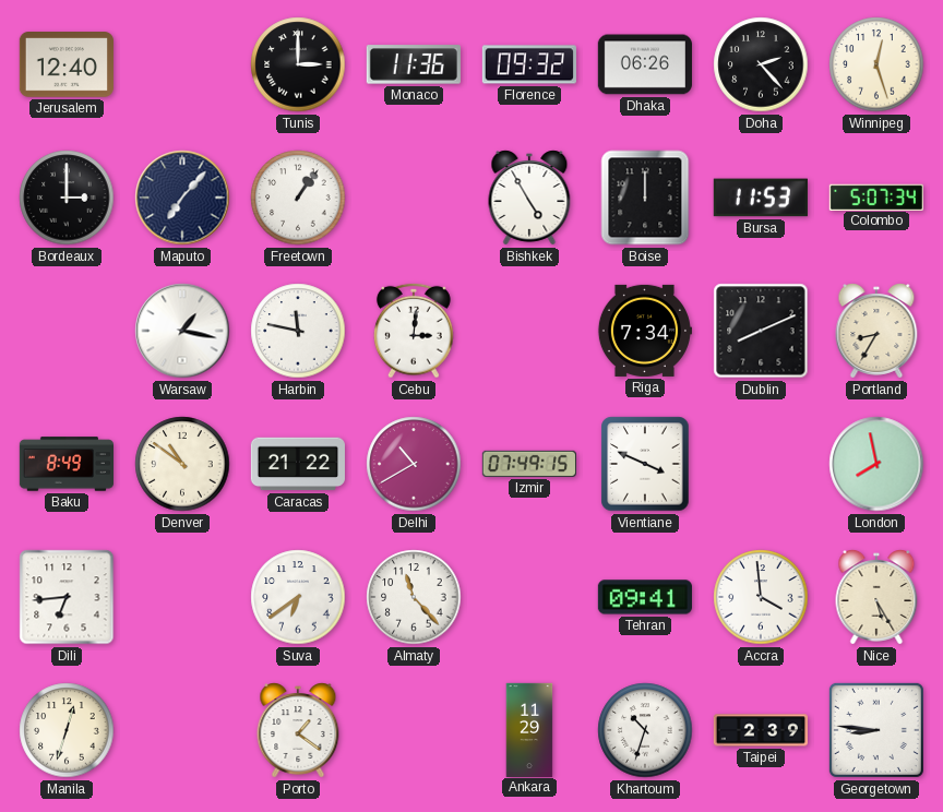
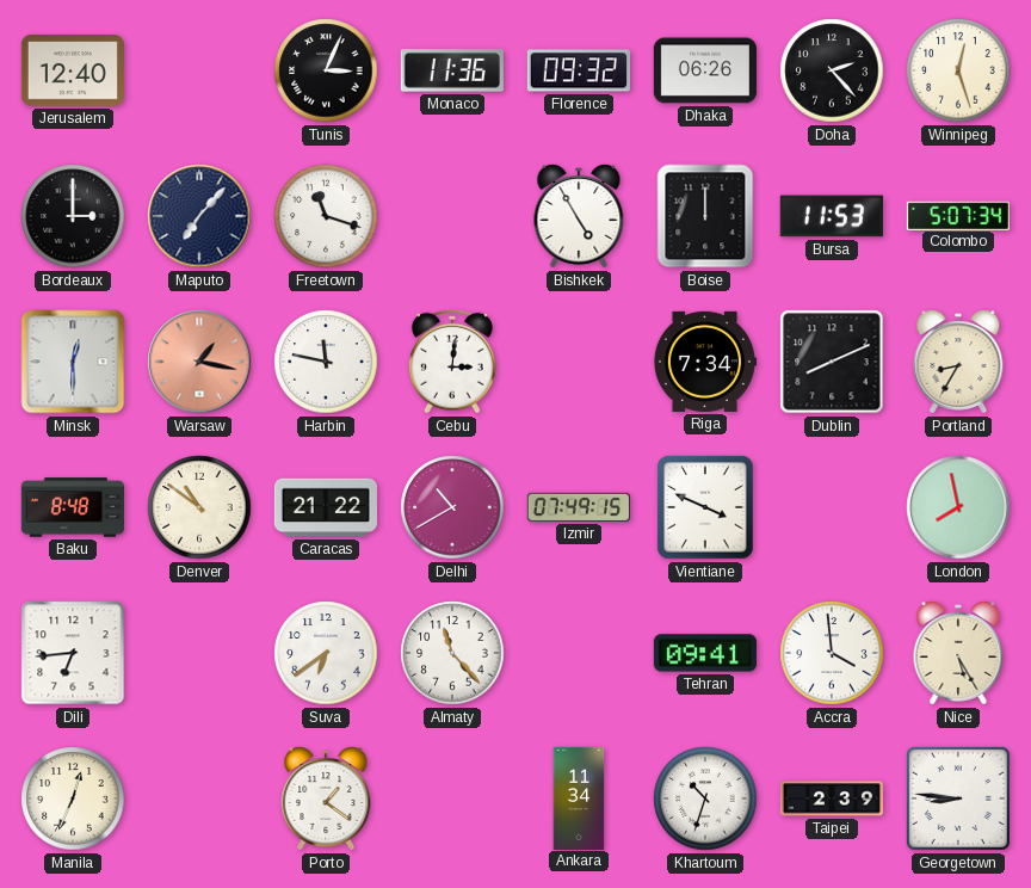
Tunis: 3:00 -> 3:04
Freetown: 1:06 -> 11:18
Minsk: none -> 12:30
Warsaw dial: white -> salmon
Baku: 8:49 -> 8:48
Manila: 12:33 -> 12:34
Ankara: 11:29 -> 11:34
